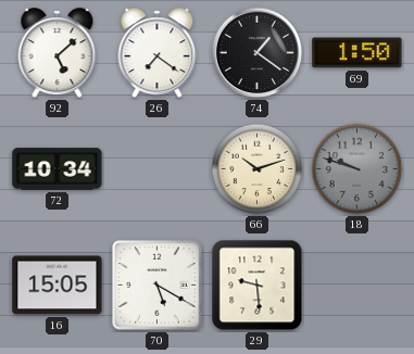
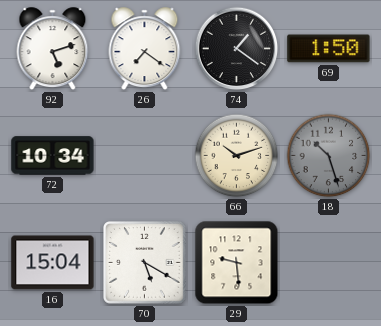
92: 5:08 -> 5:12
18: 9:48 -> 10:27
16: 15:05 -> 15:04
